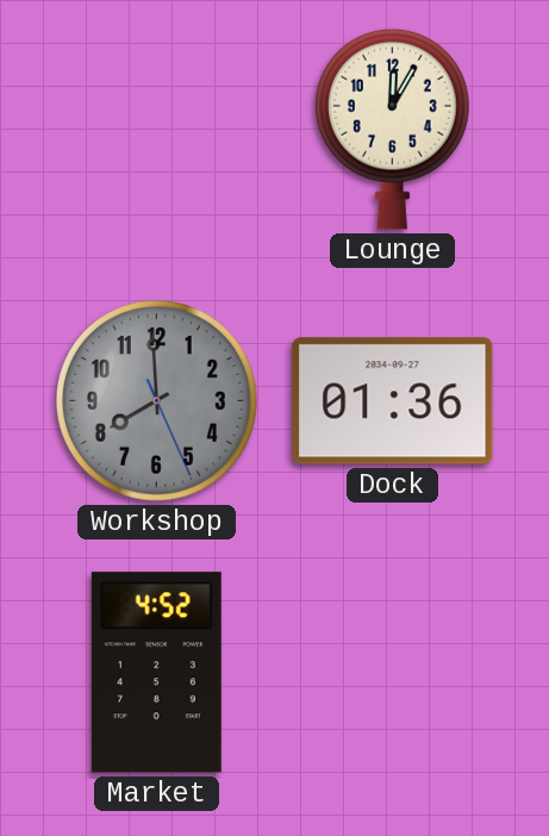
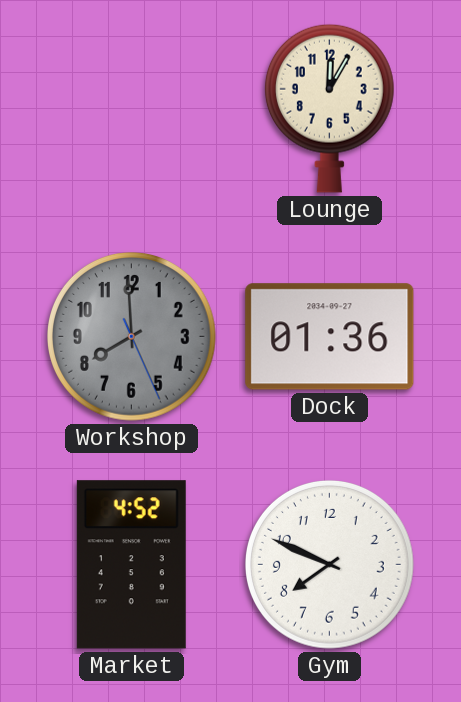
Gym: none -> 7:49
